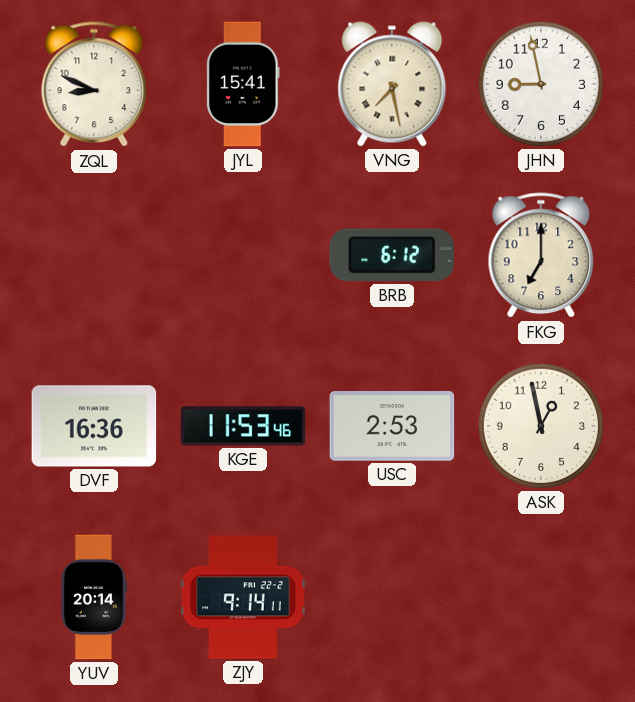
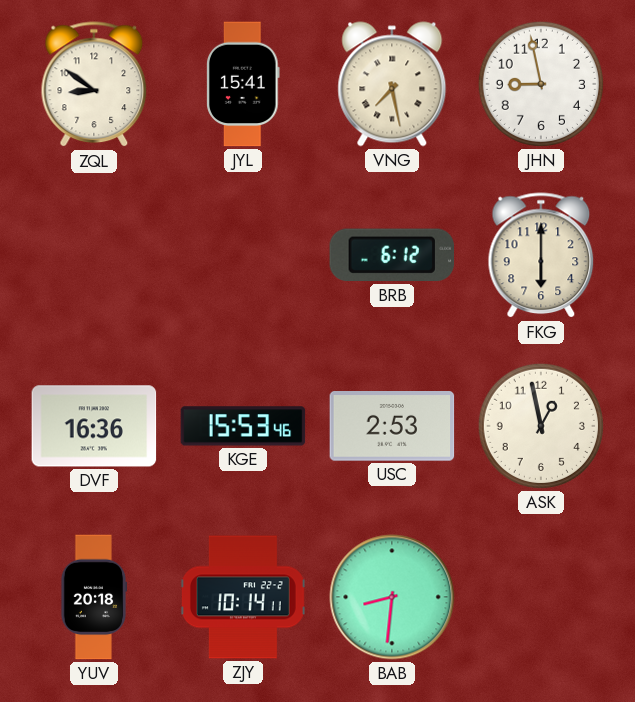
ZQL: 8:49 -> 8:51
FKG: 7:00 -> 6:00
KGE: 11:53 -> 15:53
YUV: 20:14 -> 20:18
ZJY: 9:14 -> 10:14
BAB: none -> 8:31
